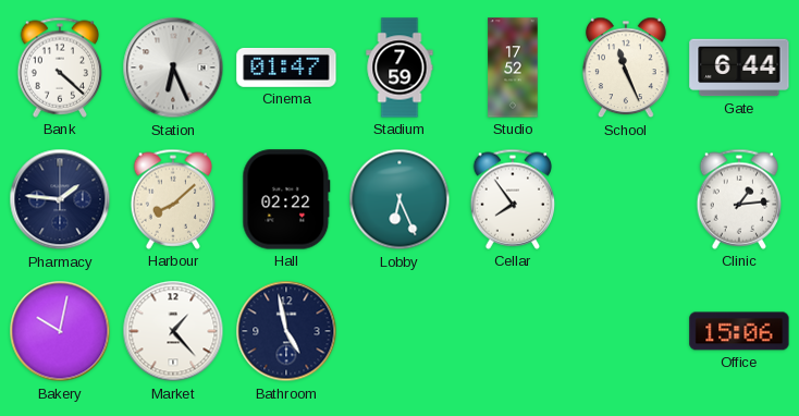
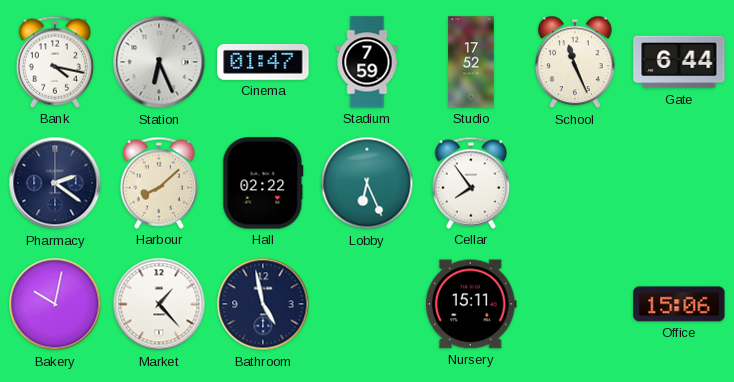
Bank: 4:22 -> 4:17
Pharmacy: 1:46 -> 2:21
Clinic: 1:14 -> none
Nursery: none -> 15:11
